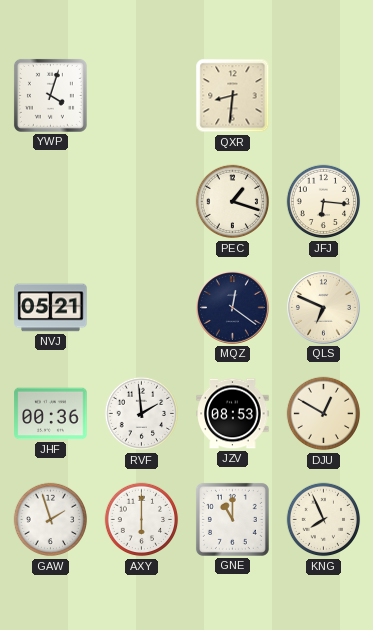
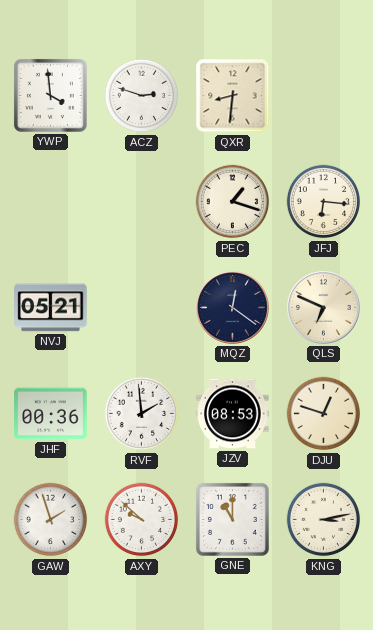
YWP: 4:03 -> 3:59
ACZ: none -> 2:48
DJU: 12:50 -> 12:48
AXY: 6:00 -> 9:52
KNG: 7:56 -> 3:13
